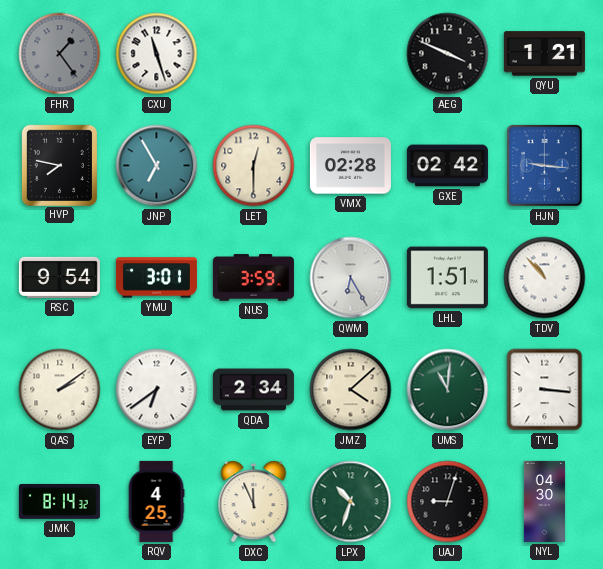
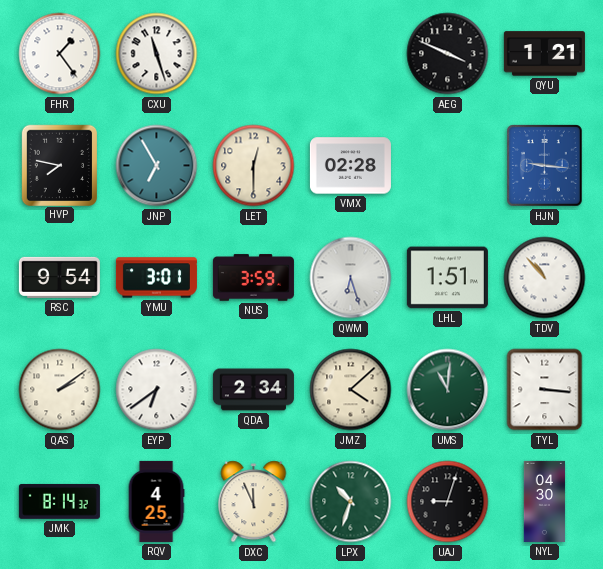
FHR dial: grey -> white
GXE: 02:42 -> none
QWM: 6:25 -> 6:27
